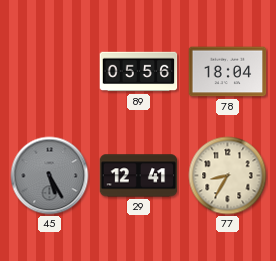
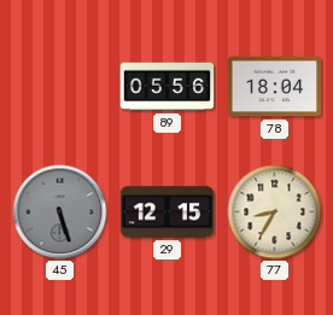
45: 5:25 -> 5:27
29: 12:41 -> 12:15
